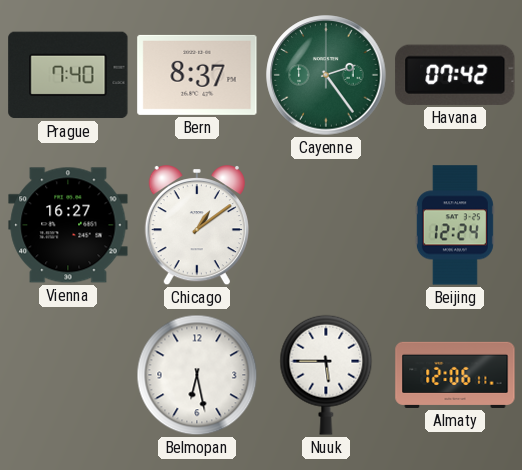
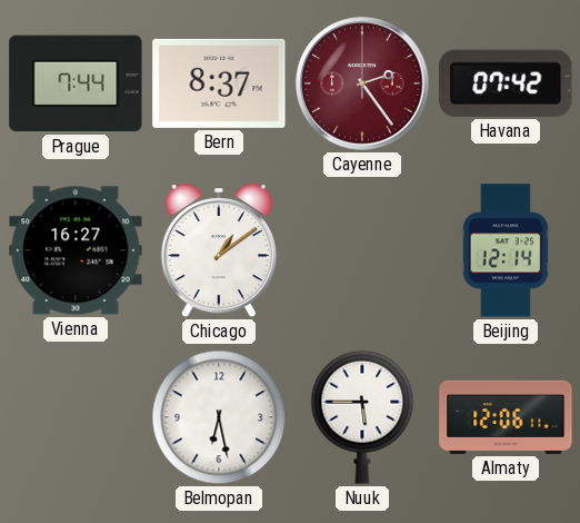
Prague: 7:40 -> 7:44
Cayenne dial: green -> burgundy
Beijing: 12:24 -> 12:14
